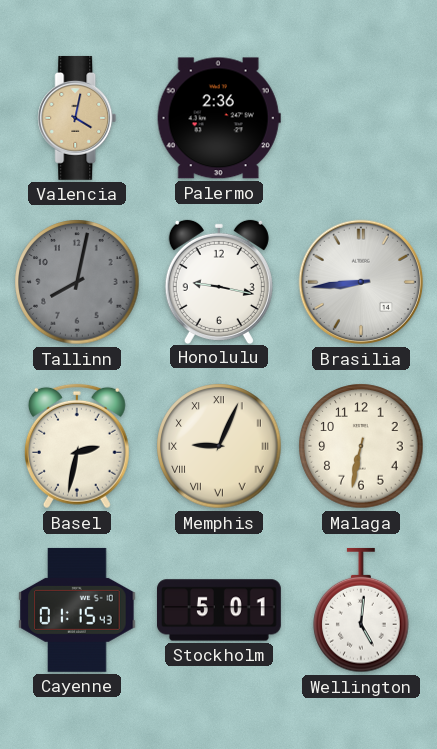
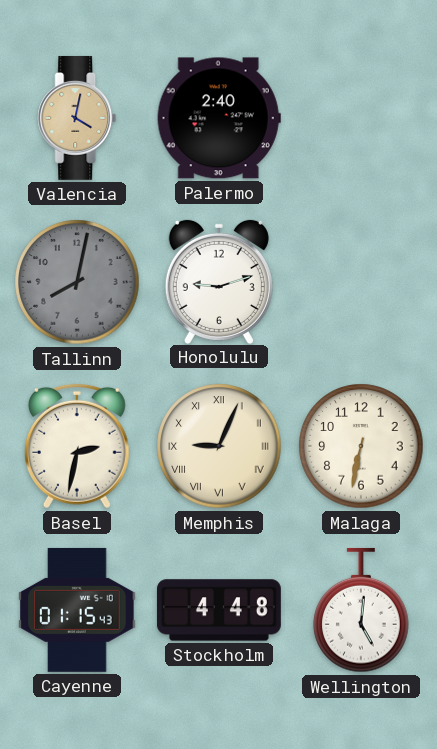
Palermo: 2:36 -> 2:40
Honolulu: 9:17 -> 9:12
Brasilia: 8:44 -> none
Stockholm: 5:01 -> 4:48
